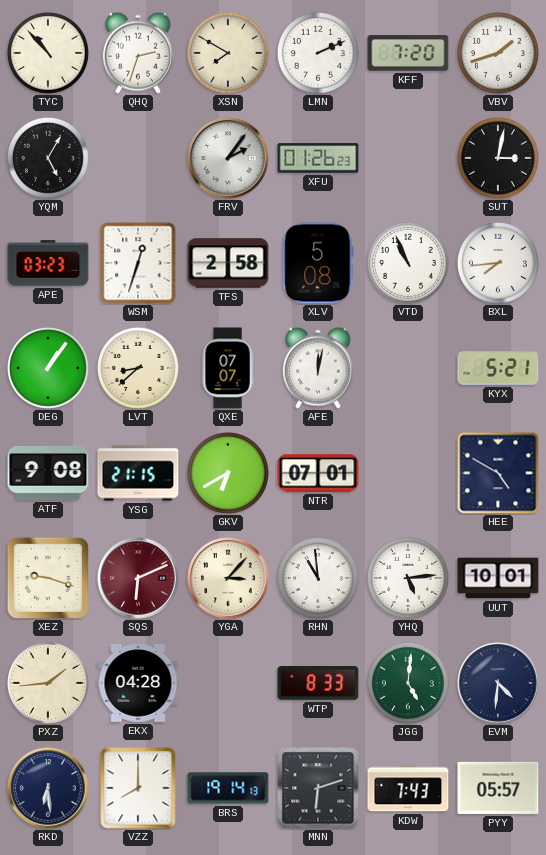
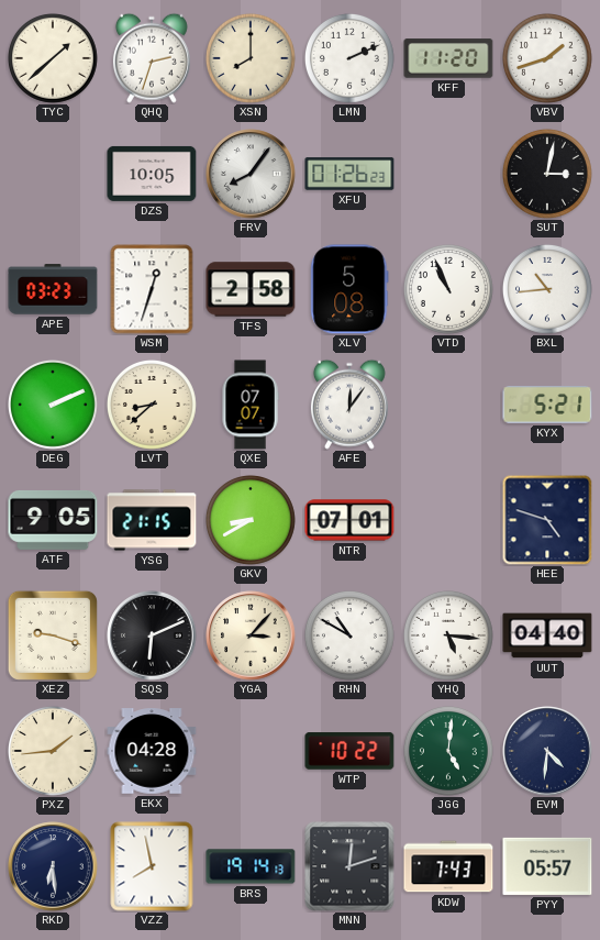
TYC: 10:53 -> 1:38
XSN: 7:50 -> 8:00
KFF: 7:20 -> 11:20
YQM: 5:05 -> none
DZS: none -> 10:05
FRV: 2:06 -> 8:06
BXL: 7:44 -> 10:44
DEG: 1:06 -> 2:11
AFE: 12:02 -> 12:06
ATF: 9:08 -> 9:05
GKV: 6:40 -> 8:40
HEE: 4:50 -> 4:48
SQS dial: burgundy -> black
RHN: 10:59 -> 10:50
YHQ: 5:14 -> 5:16
UUT: 10:01 -> 04:40
WTP: 8:33 -> 10:22
VZZ: 8:00 -> 7:58
MNN: 6:12 -> 12:12
